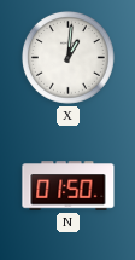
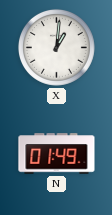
N: 01:50 -> 01:49
